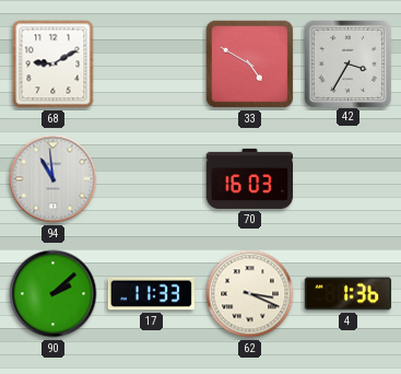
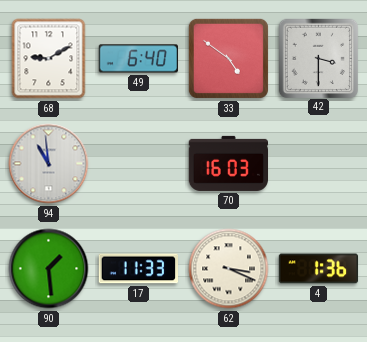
49: none -> 6:40
33: 4:50 -> 4:51
42: 3:35 -> 3:30
90: 2:08 -> 1:29
